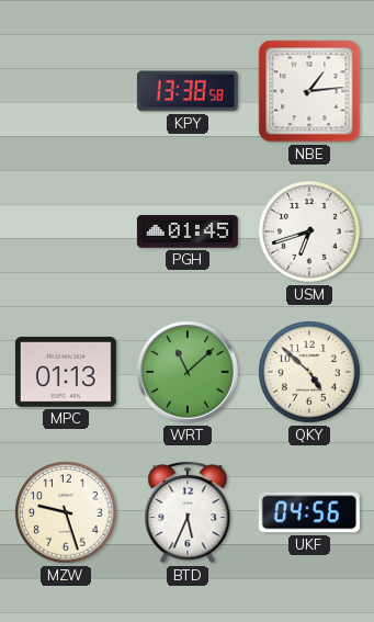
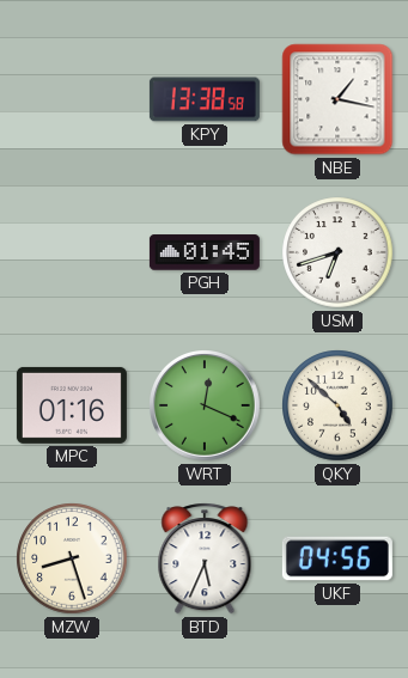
NBE: 1:14 -> 1:17
MPC: 01:13 -> 01:16
WRT: 11:08 -> 12:19
MZW: 9:27 -> 8:27
